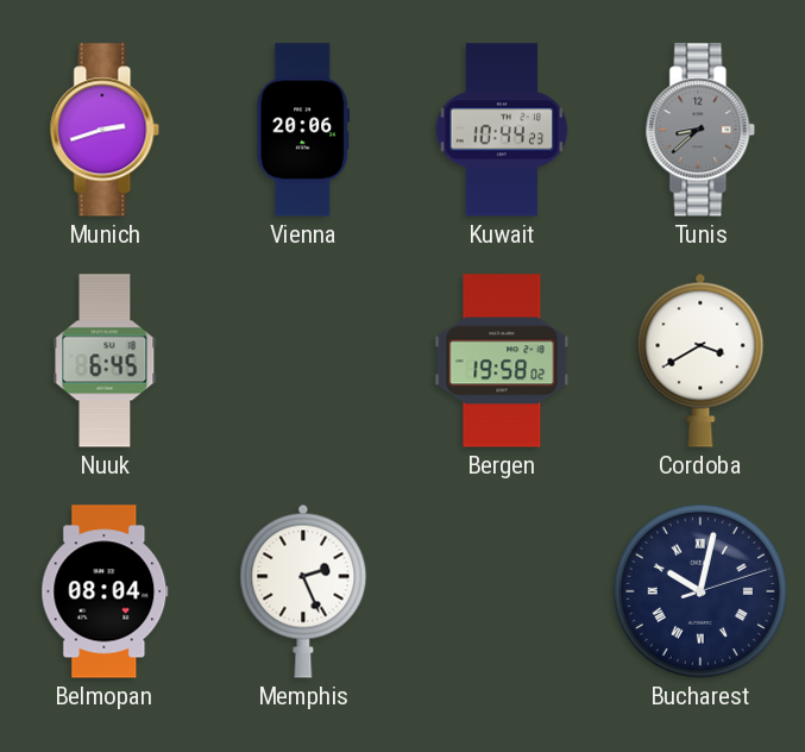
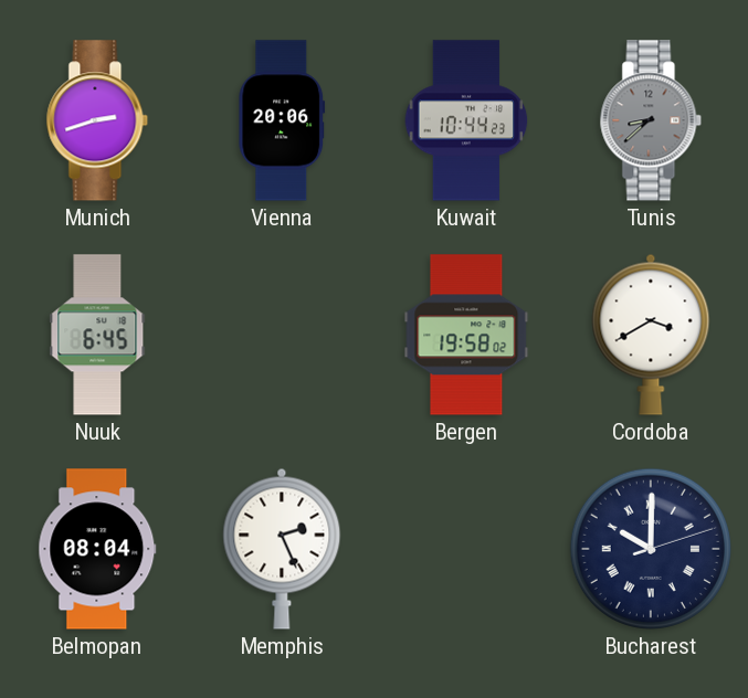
Bucharest: 10:02 -> 10:00
